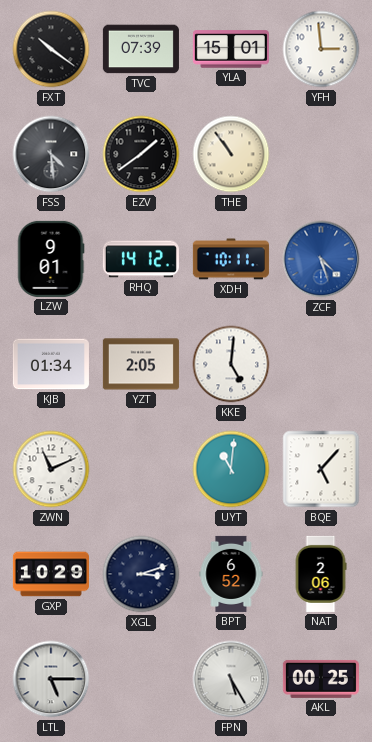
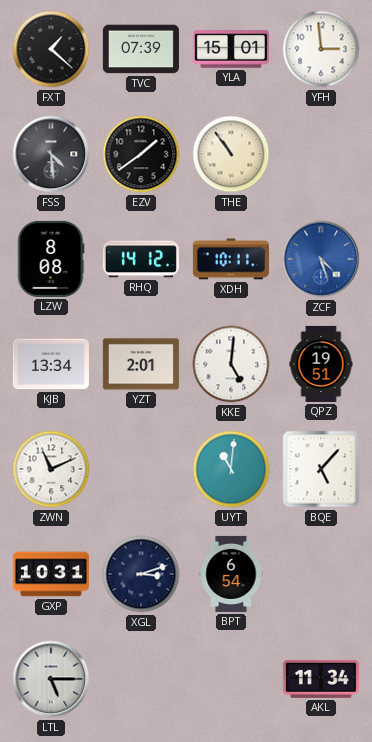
FXT: 10:21 -> 1:22
LZW: 9:01 -> 8:08
KJB: 01:34 -> 13:34
YZT: 2:05 -> 2:01
QPZ: none -> 19:51
GXP: 10:29 -> 10:31
BPT: 6:52 -> 6:54
NAT: 2:06 -> none
FPN: 5:25 -> none
AKL: 00:25 -> 11:34
